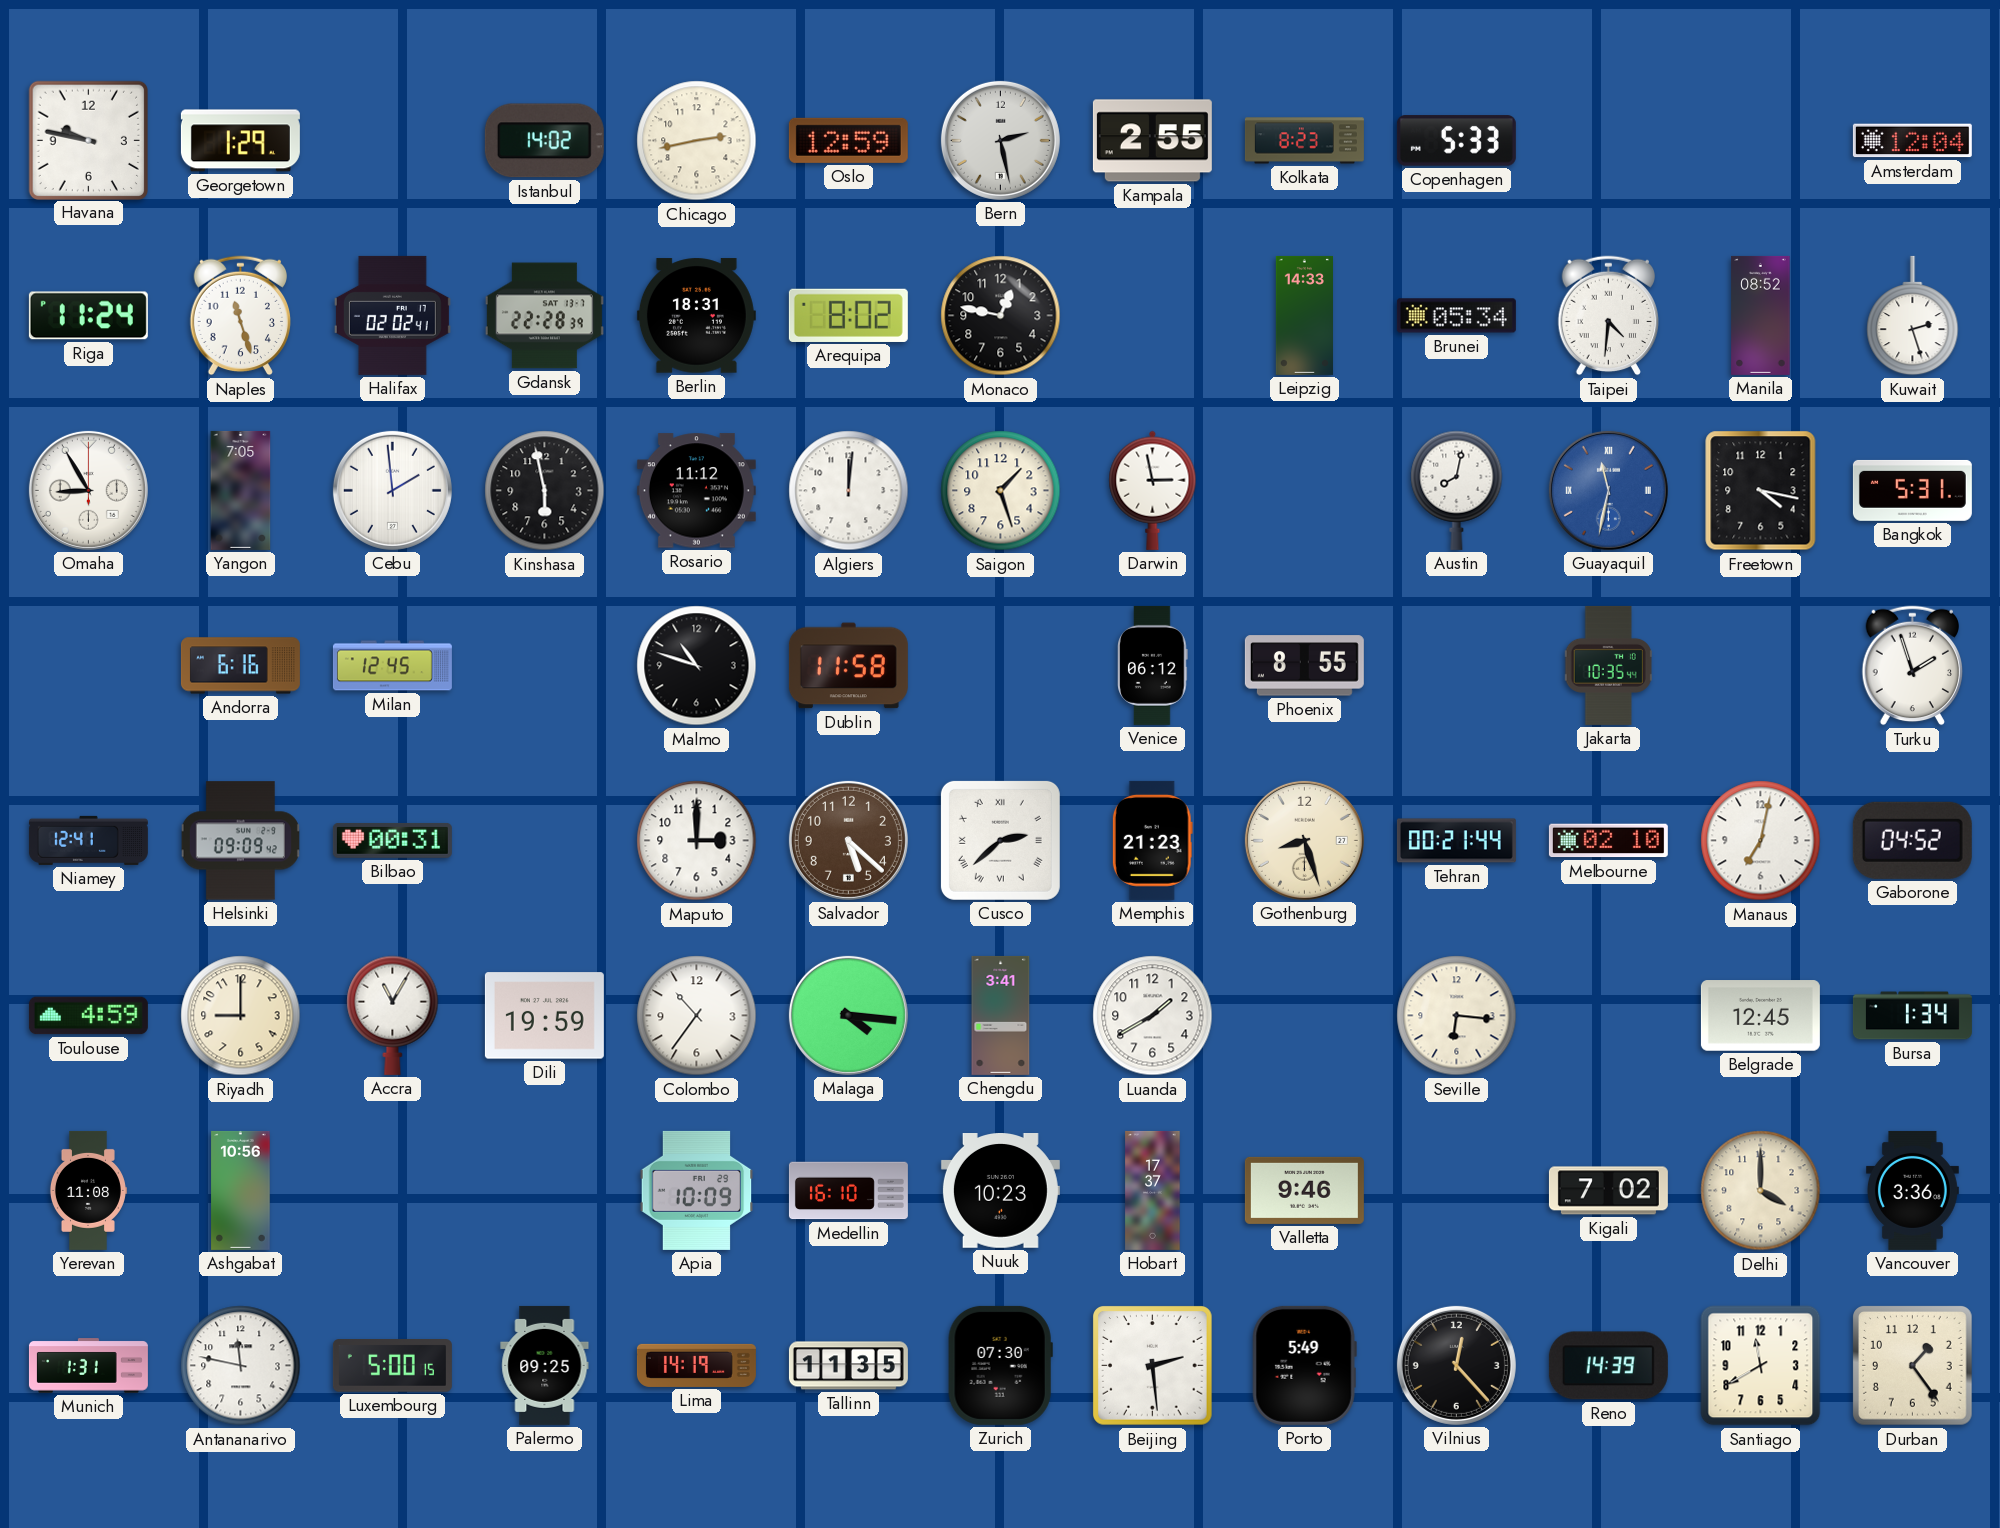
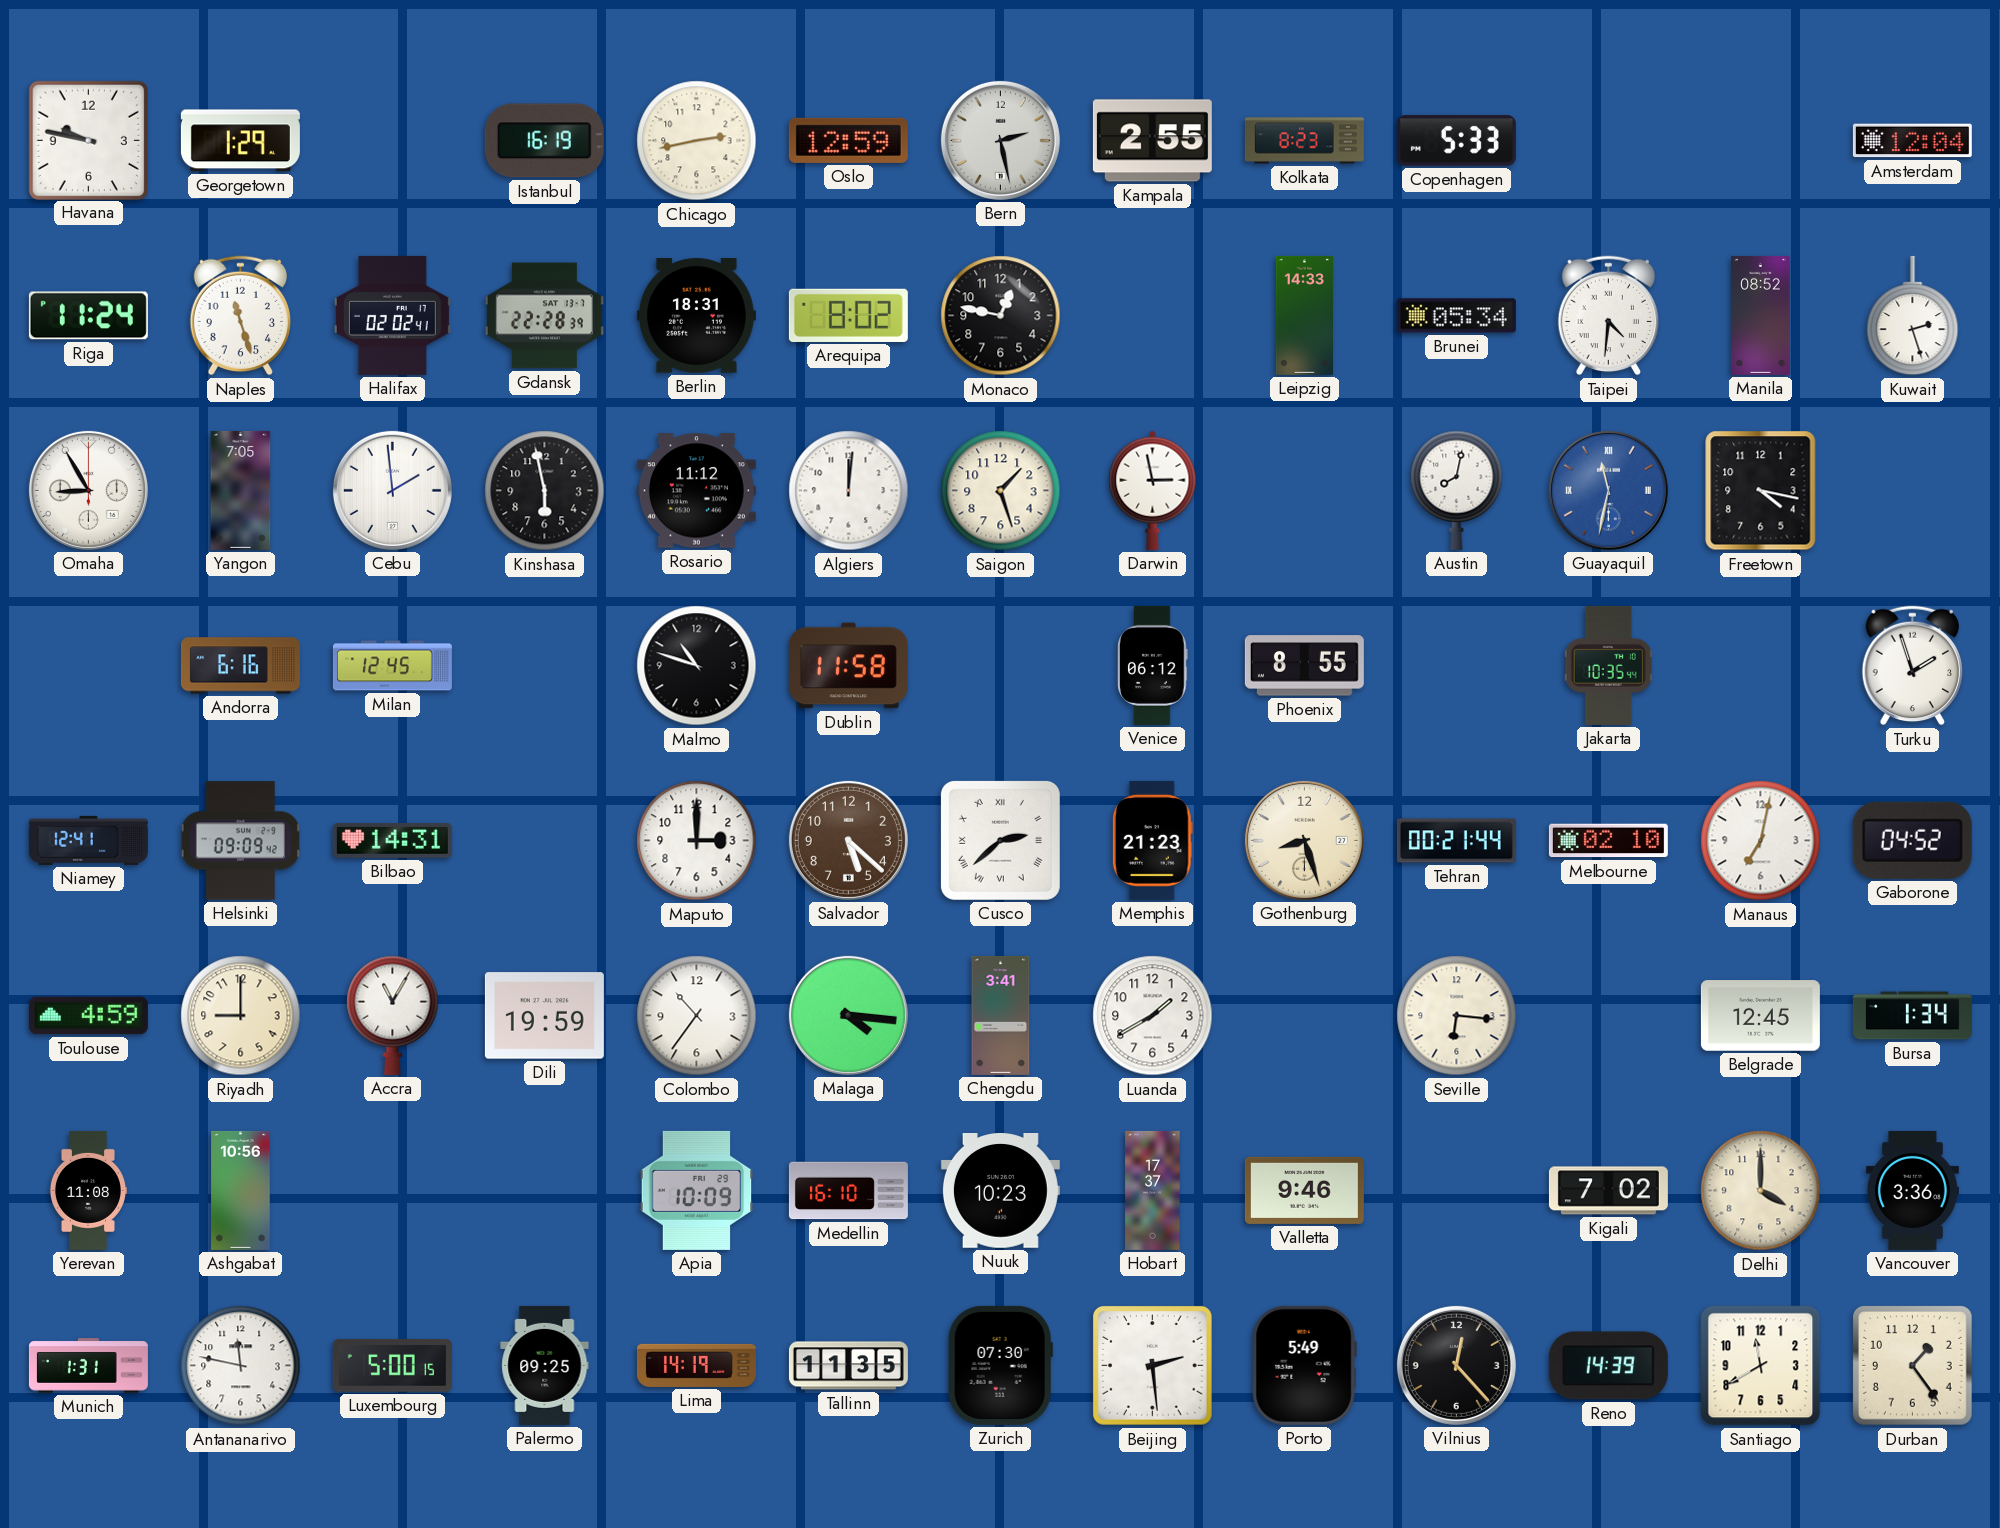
Istanbul: 14:02 -> 16:19
Bangkok: 5:31 -> none
Bilbao: 00:31 -> 14:31
